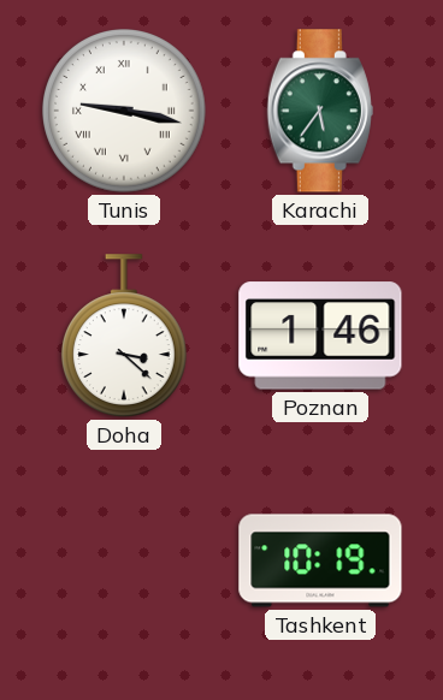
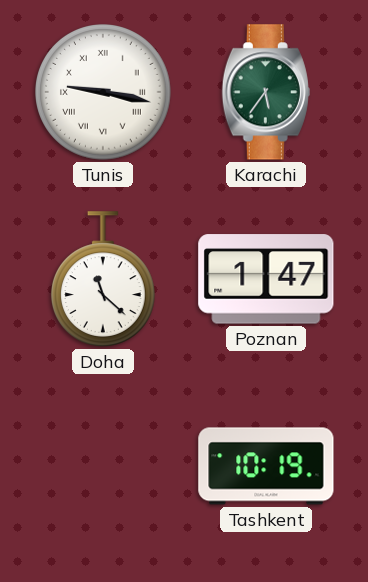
Doha: 3:22 -> 11:22
Poznan: 1:46 -> 1:47
